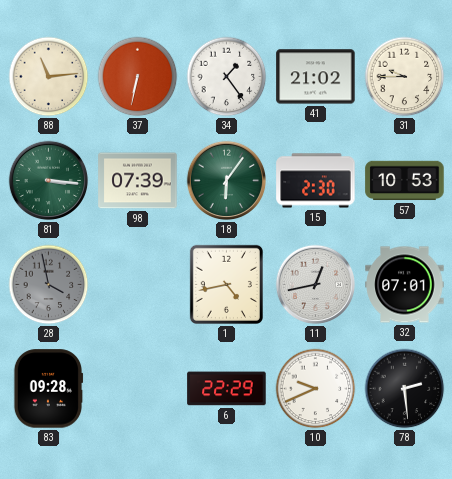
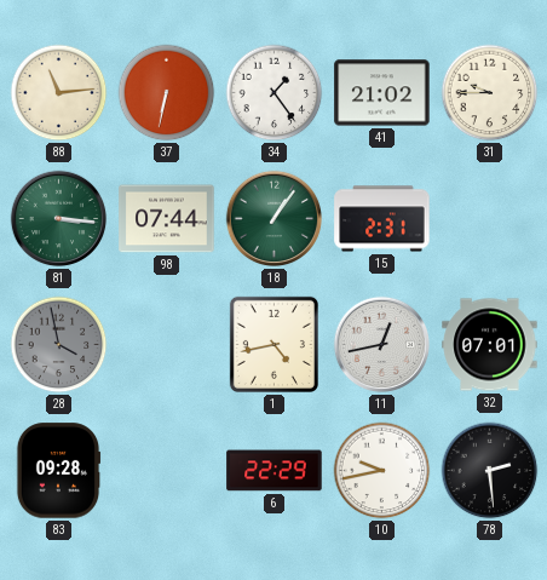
98: 07:39 -> 07:44
18: 6:06 -> 1:06
15: 2:30 -> 2:31
57: 10:53 -> none
10: 9:41 -> 9:43
